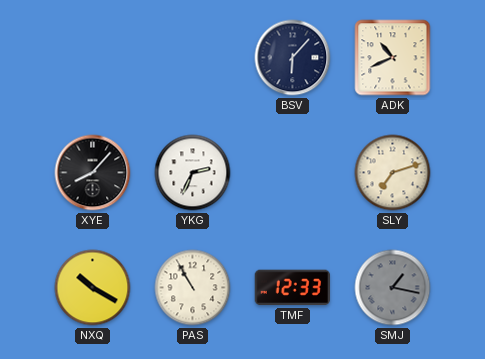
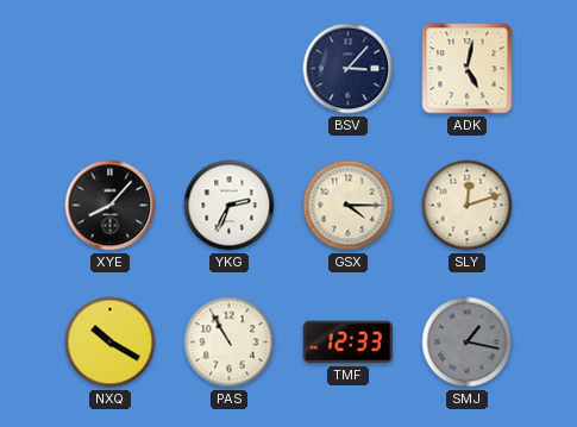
BSV: 6:07 -> 3:07
ADK: 10:41 -> 5:02
GSX: none -> 4:15
SLY: 7:12 -> 12:12
